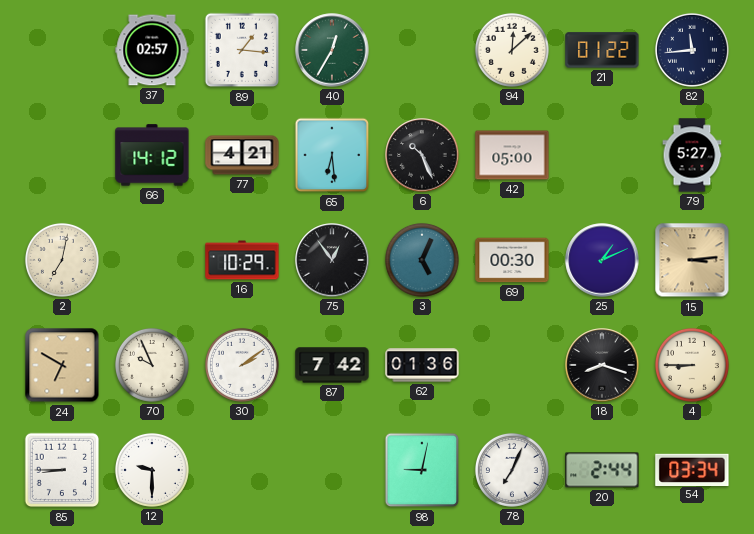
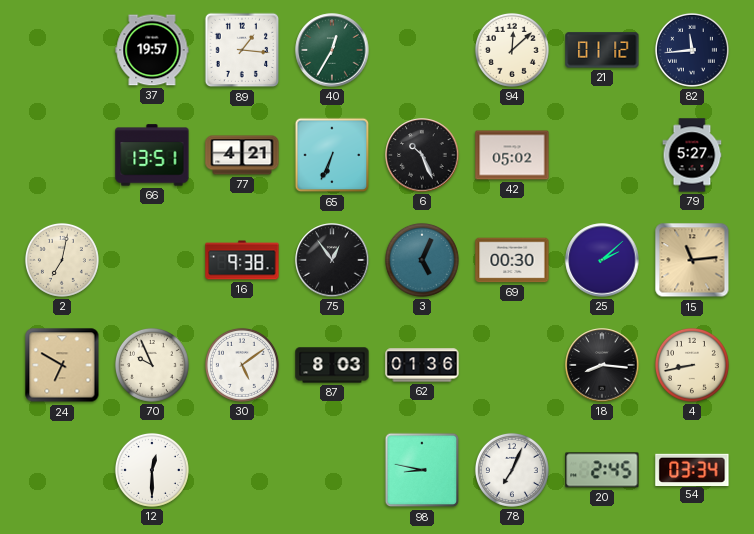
37: 02:57 -> 19:57
21: 01:22 -> 01:12
66: 14:12 -> 13:51
65: 6:29 -> 6:34
42: 05:00 -> 05:02
16: 10:29 -> 9:38
25: 1:11 -> 2:08
15: 3:14 -> 11:14
30: 2:09 -> 5:09
87: 7:42 -> 8:03
18: 8:18 -> 8:16
4: 8:45 -> 8:43
85: 8:45 -> none
12: 9:30 -> 12:30
98: 9:02 -> 8:47
20: 2:44 -> 2:45
